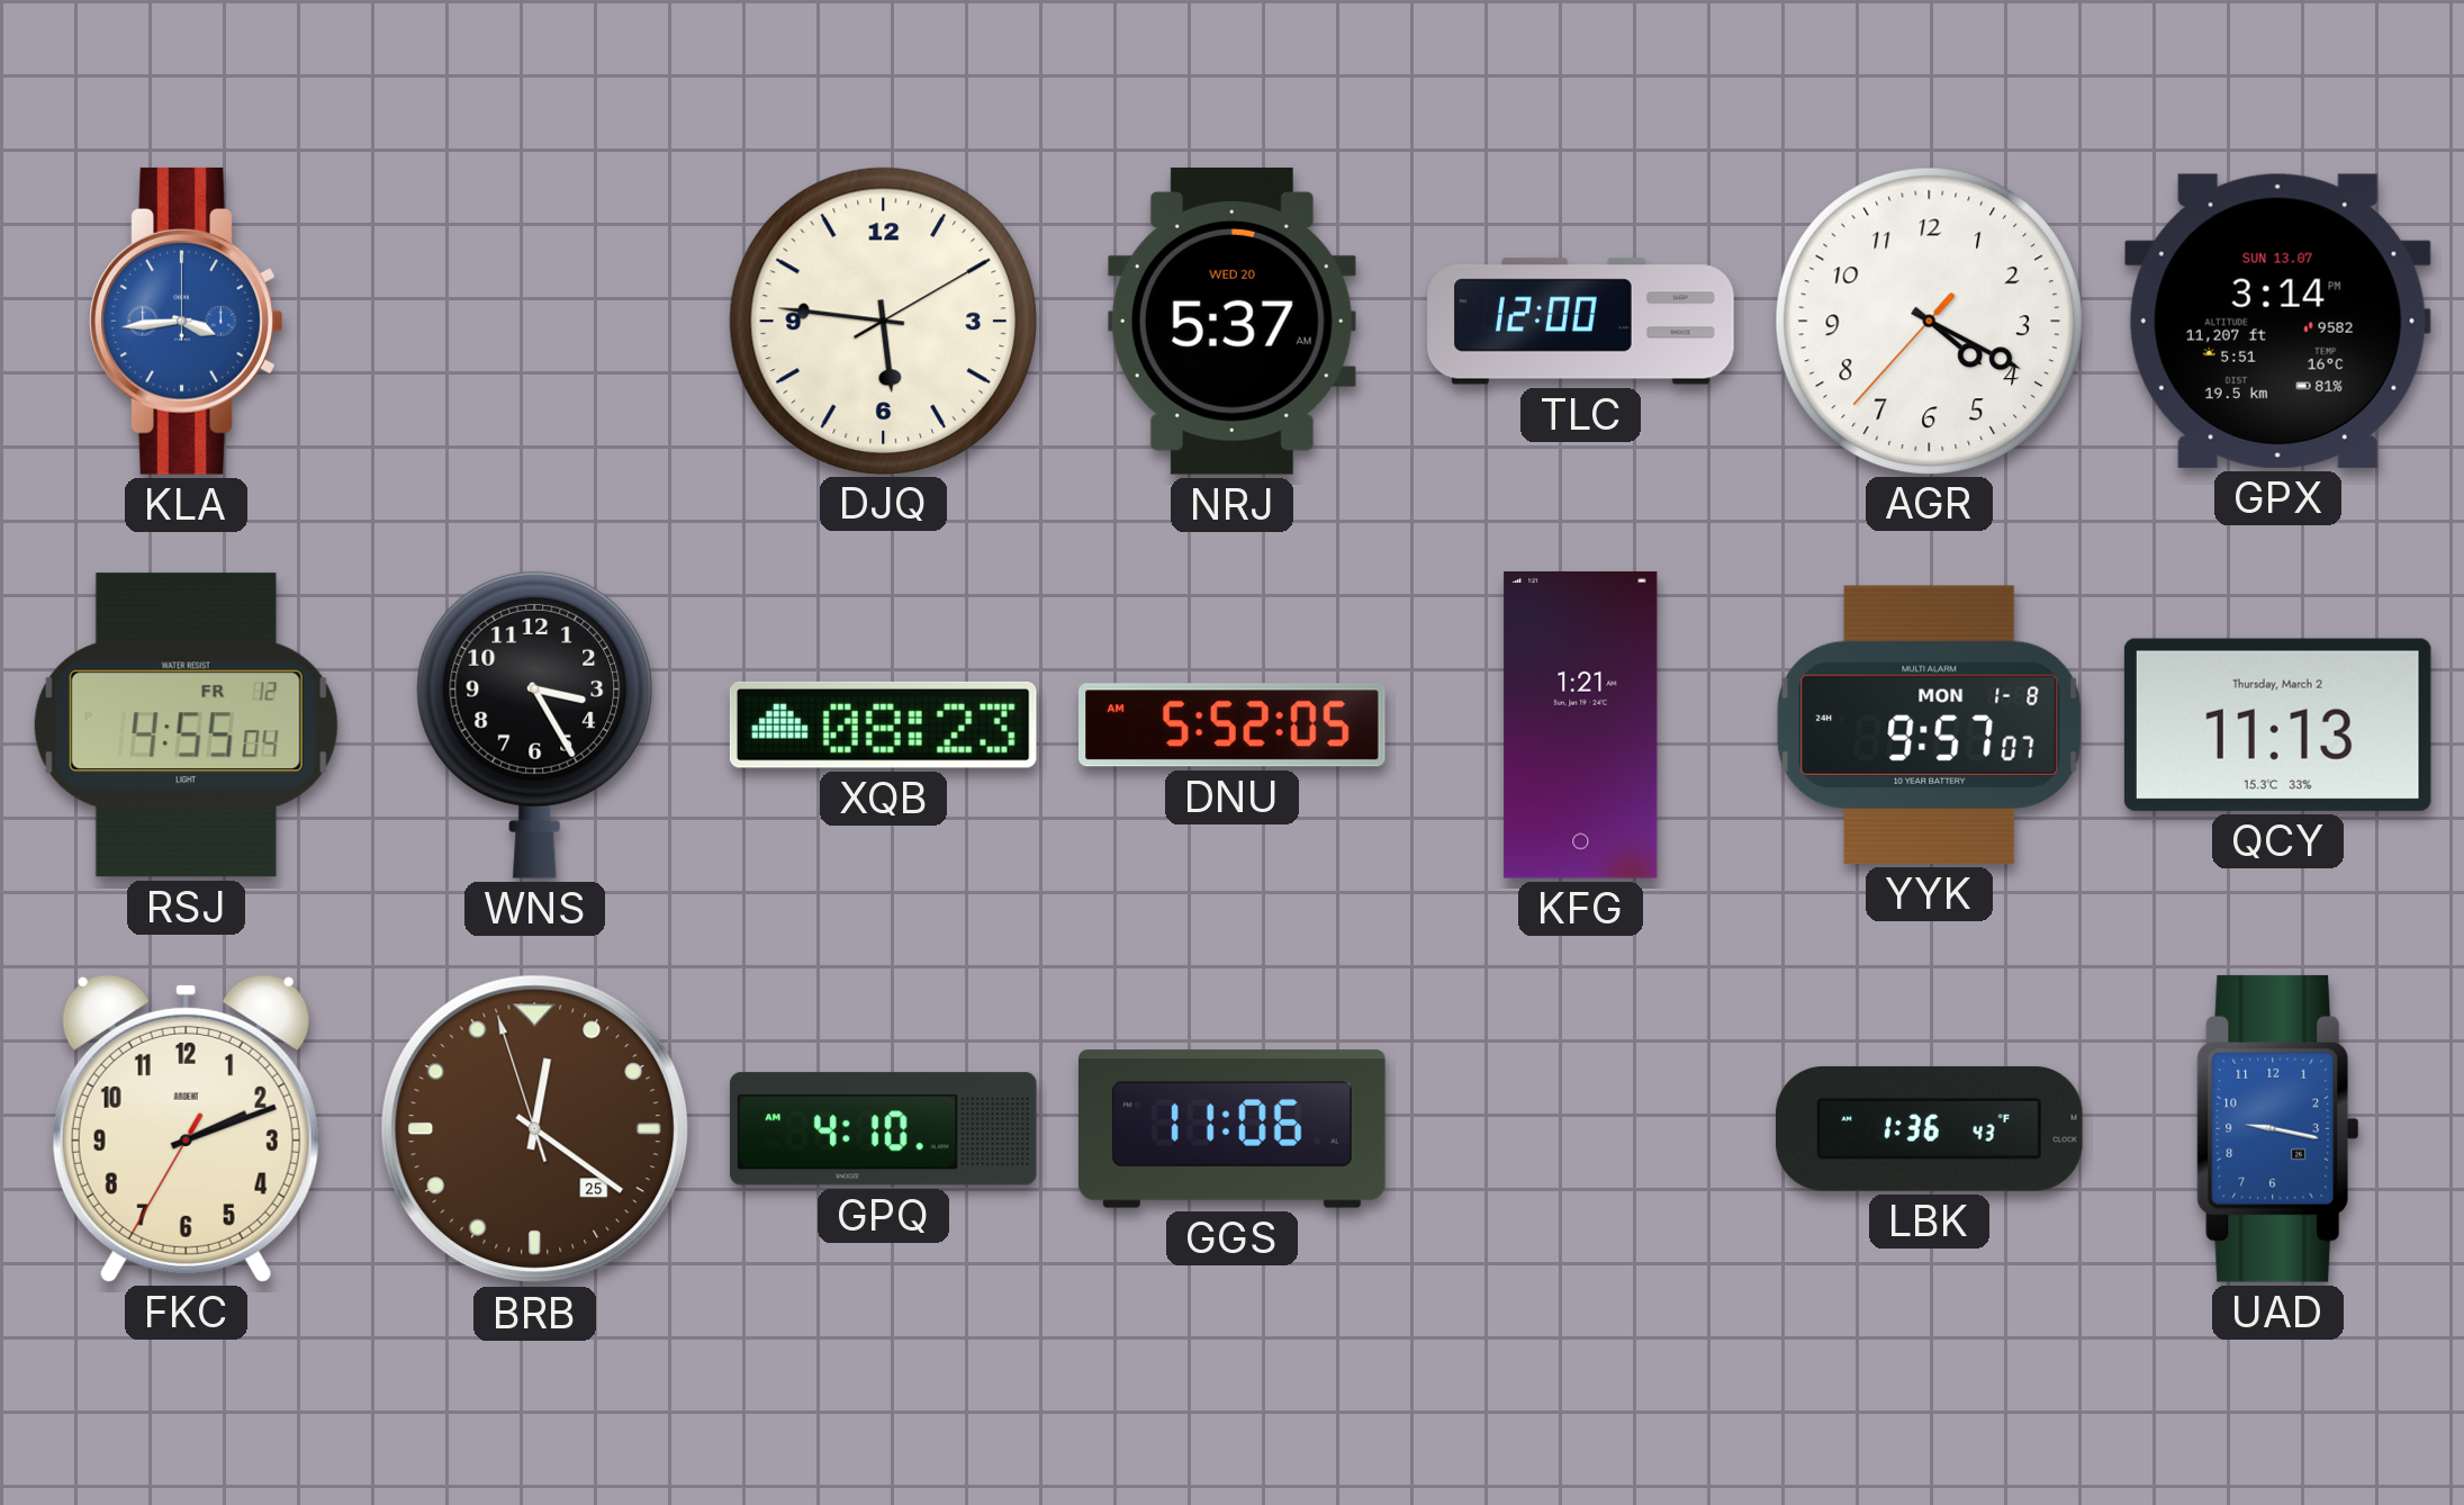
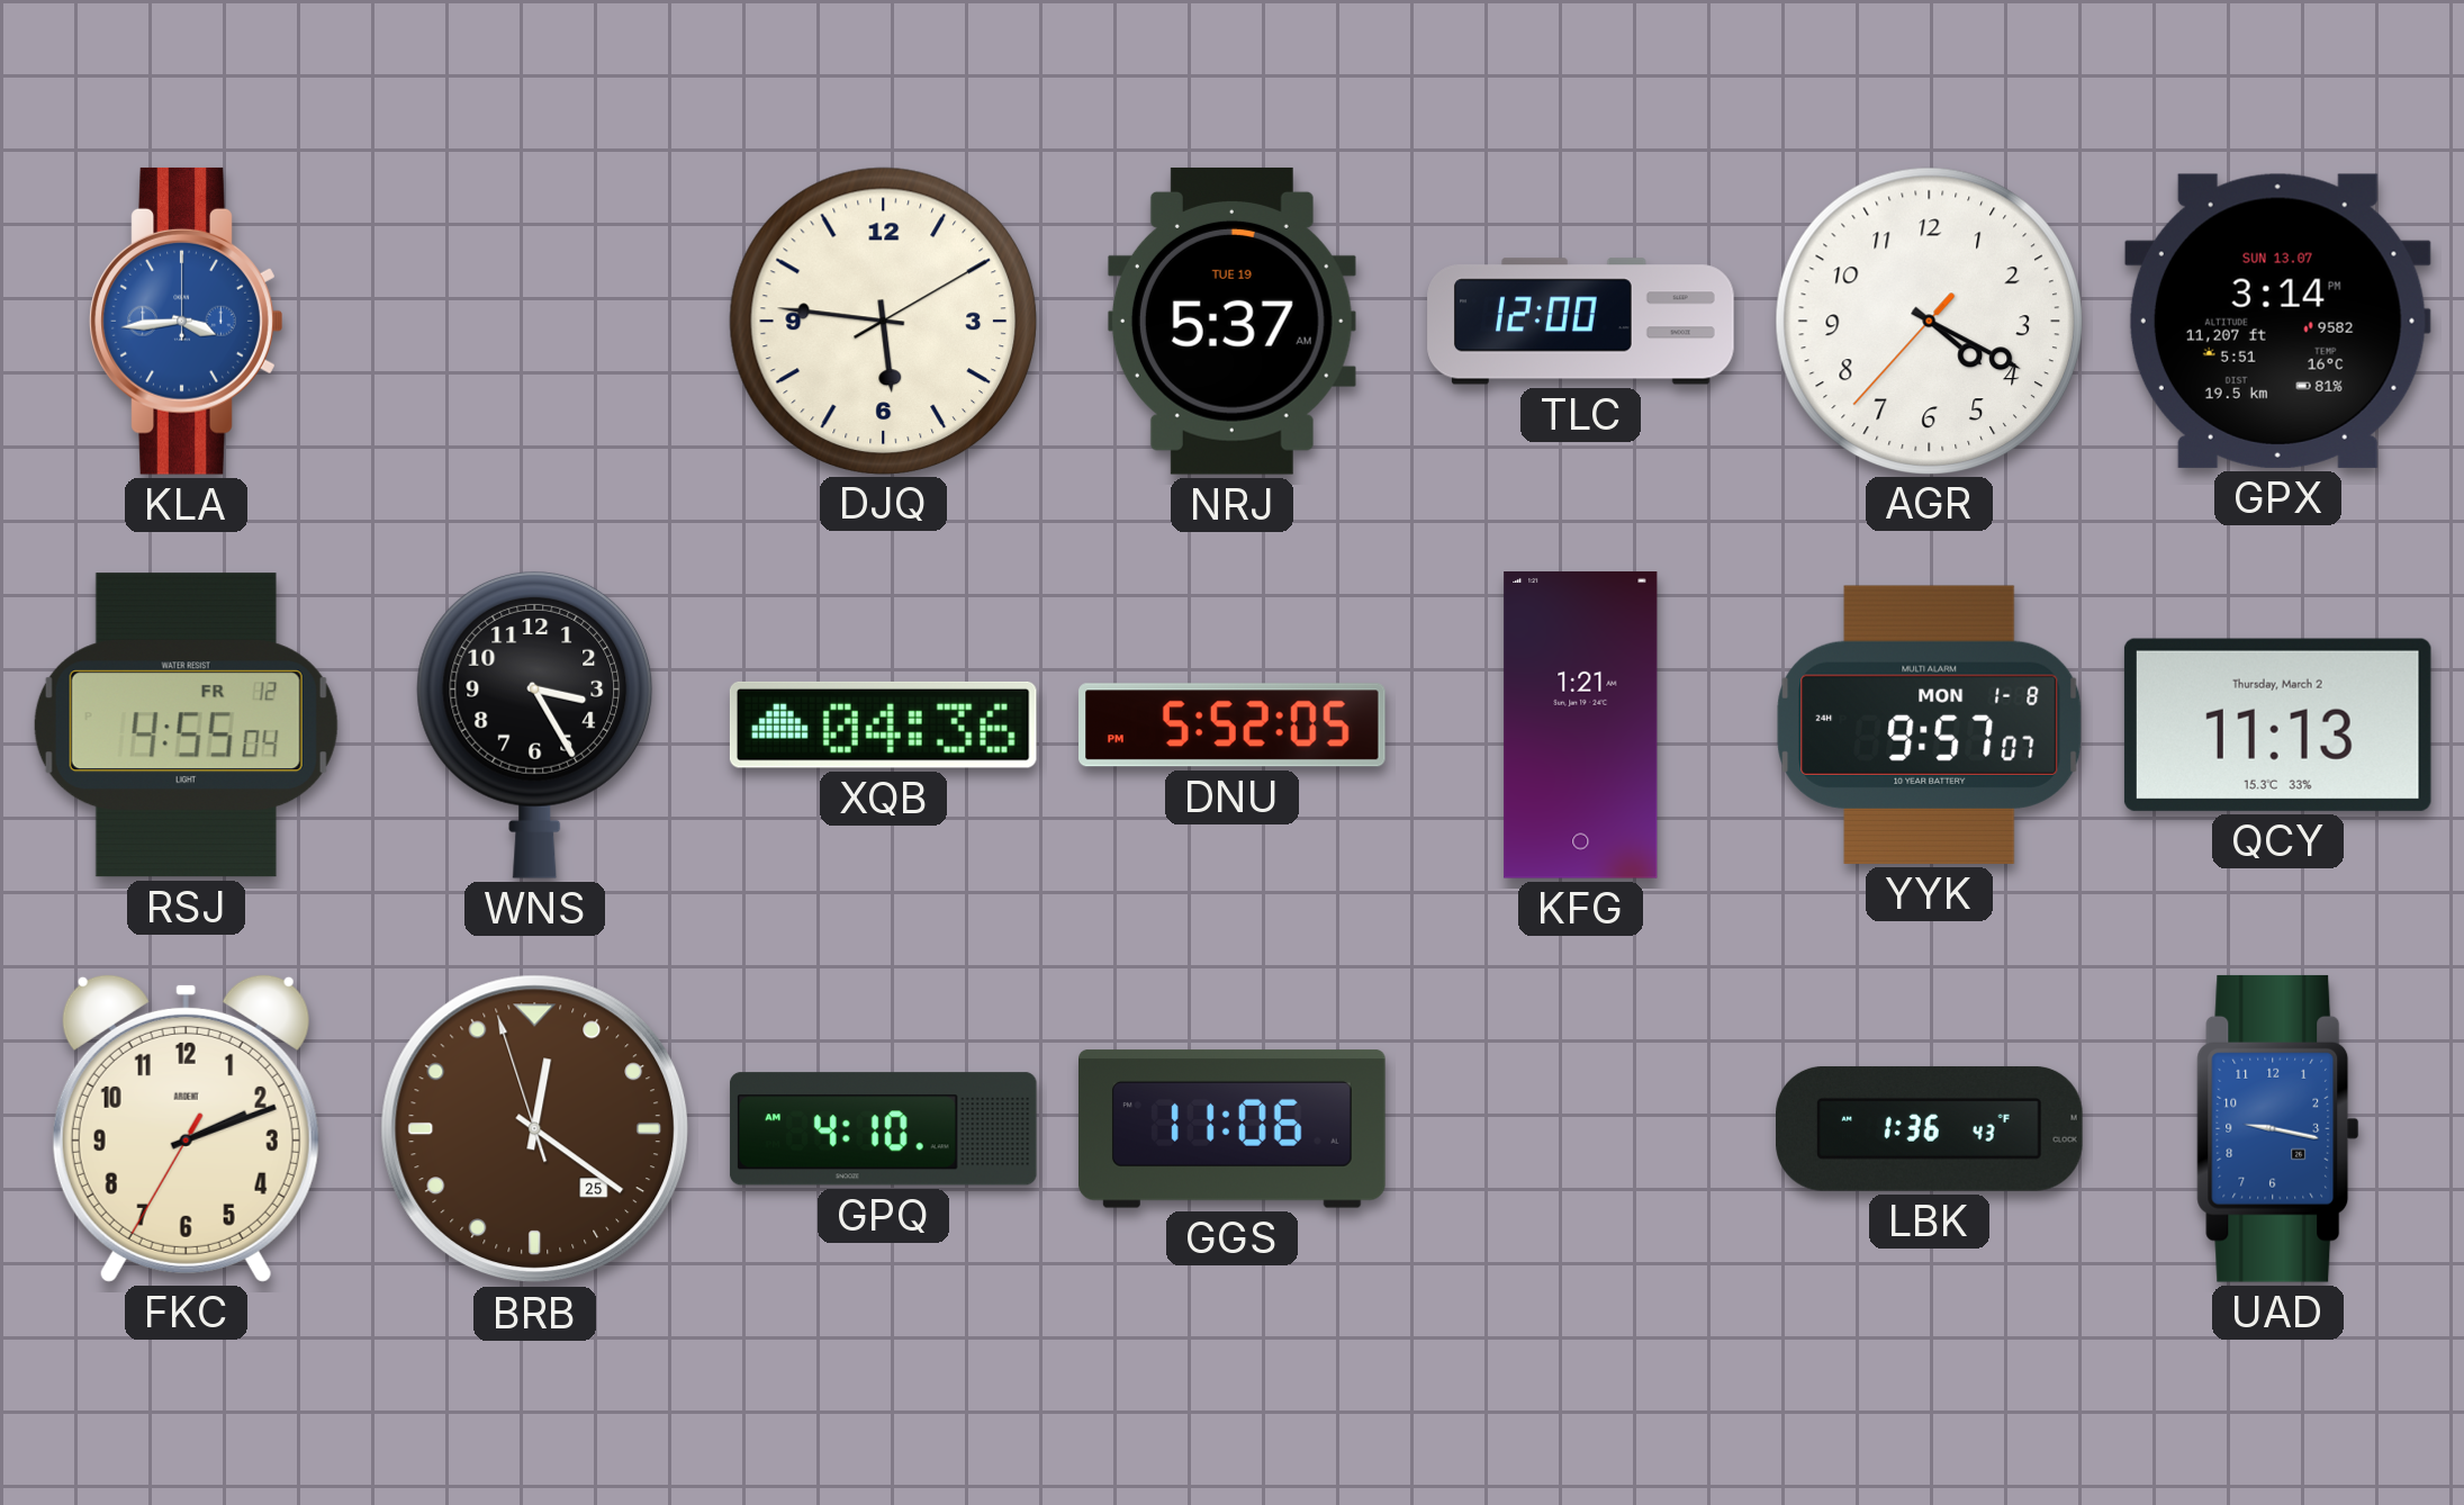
NRJ date: WED 20 -> TUE 19
XQB: 08:23 -> 04:36
DNU: 5:52:05 AM -> 5:52:05 PM
